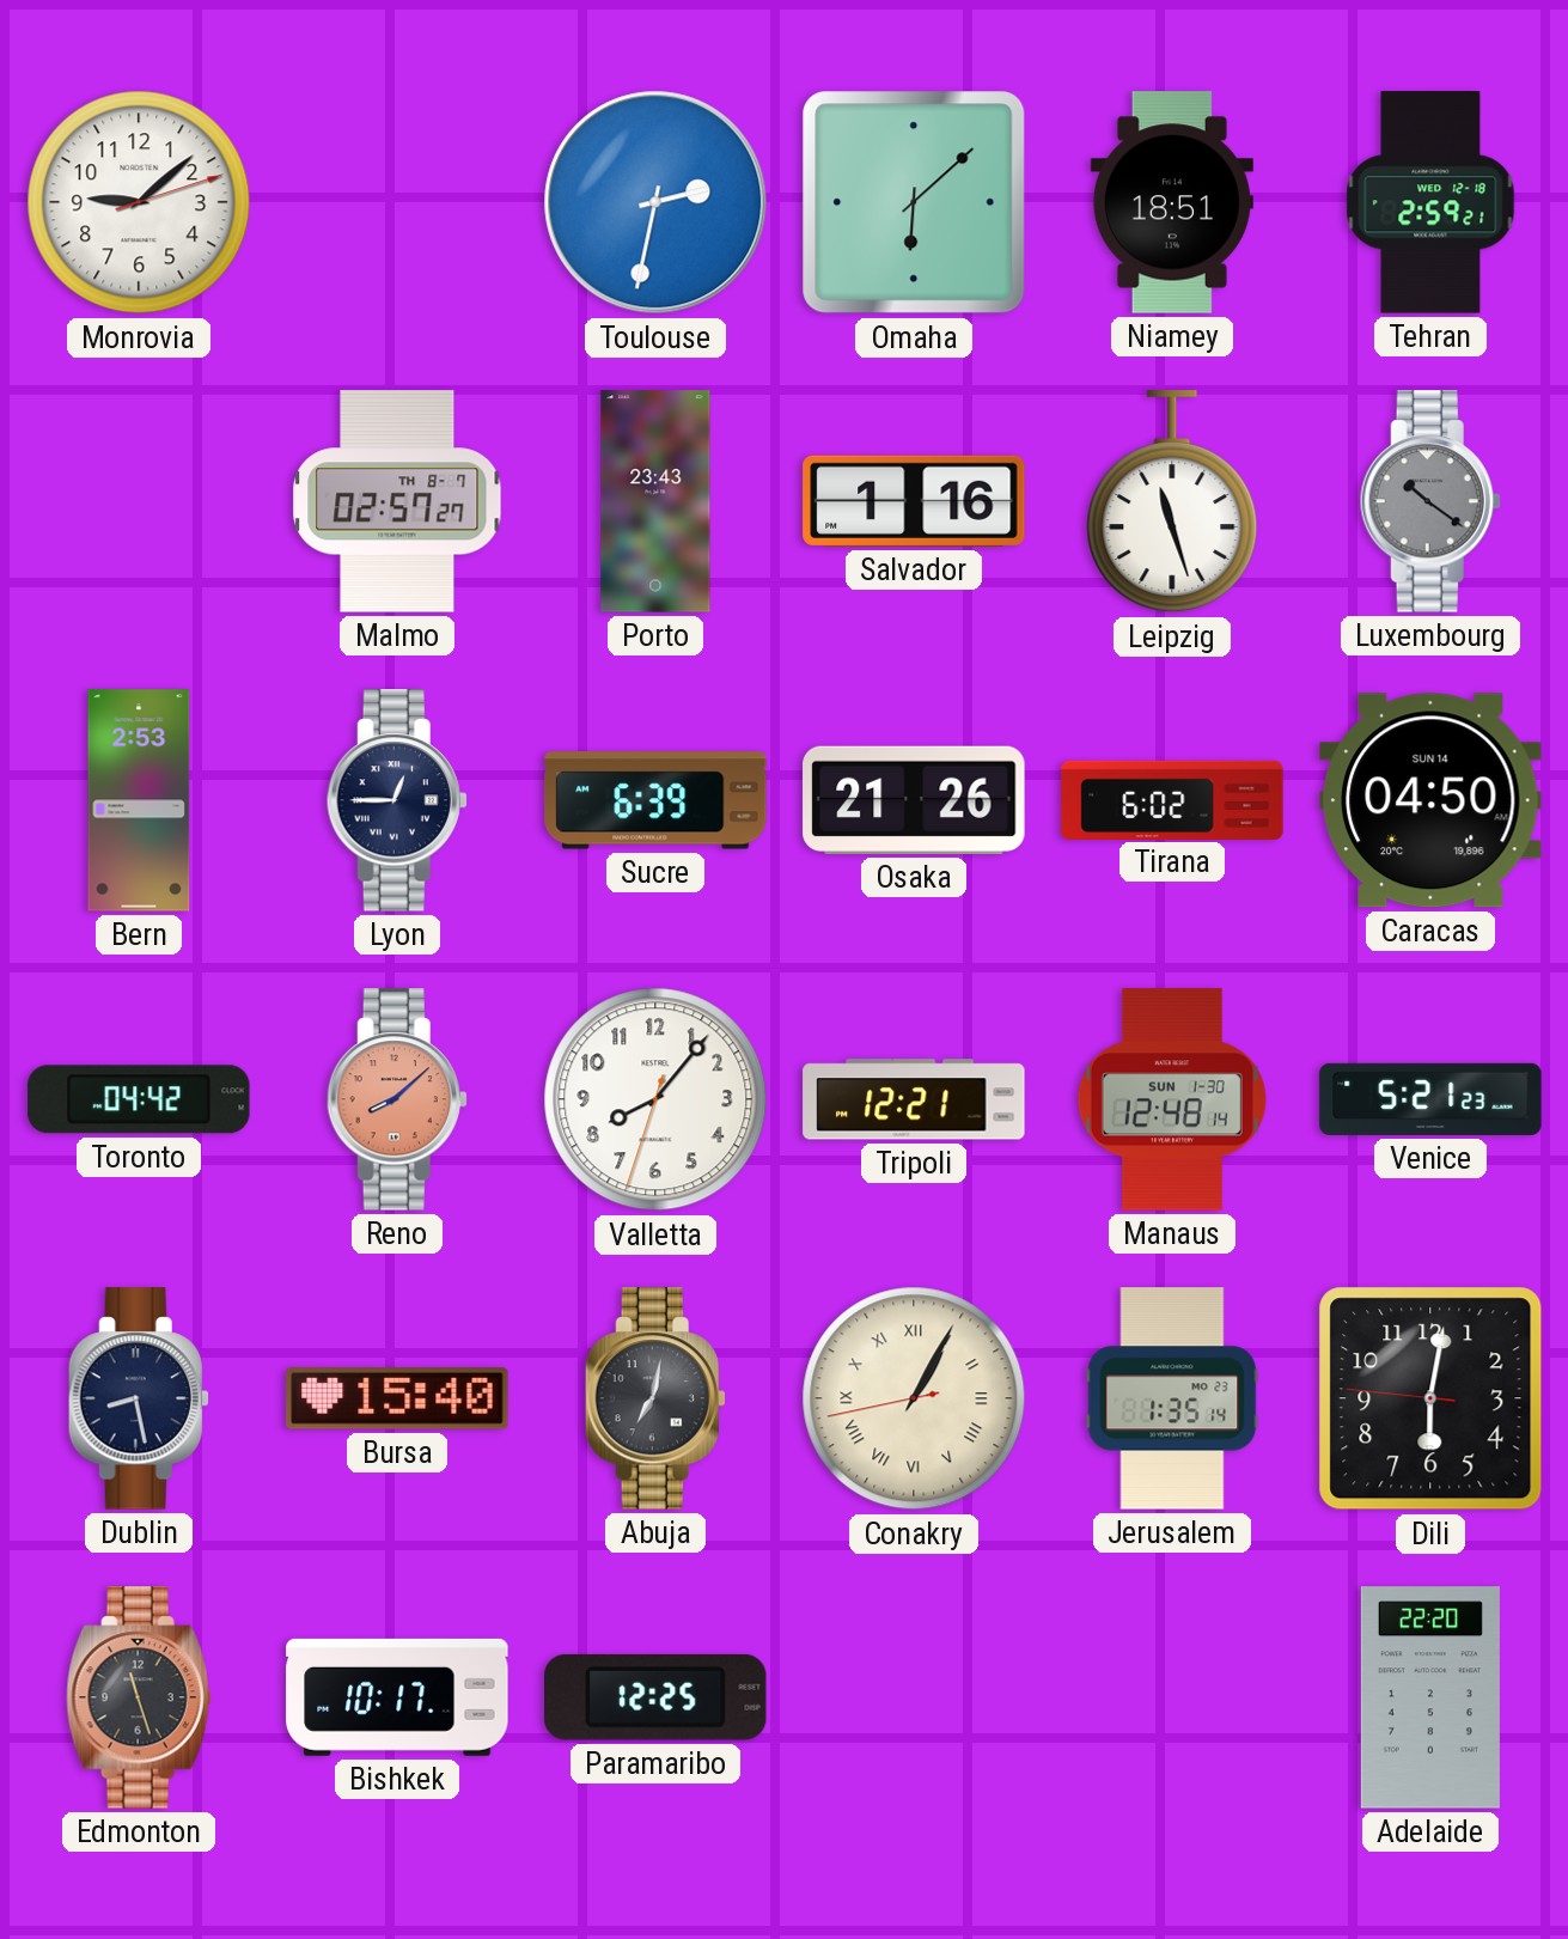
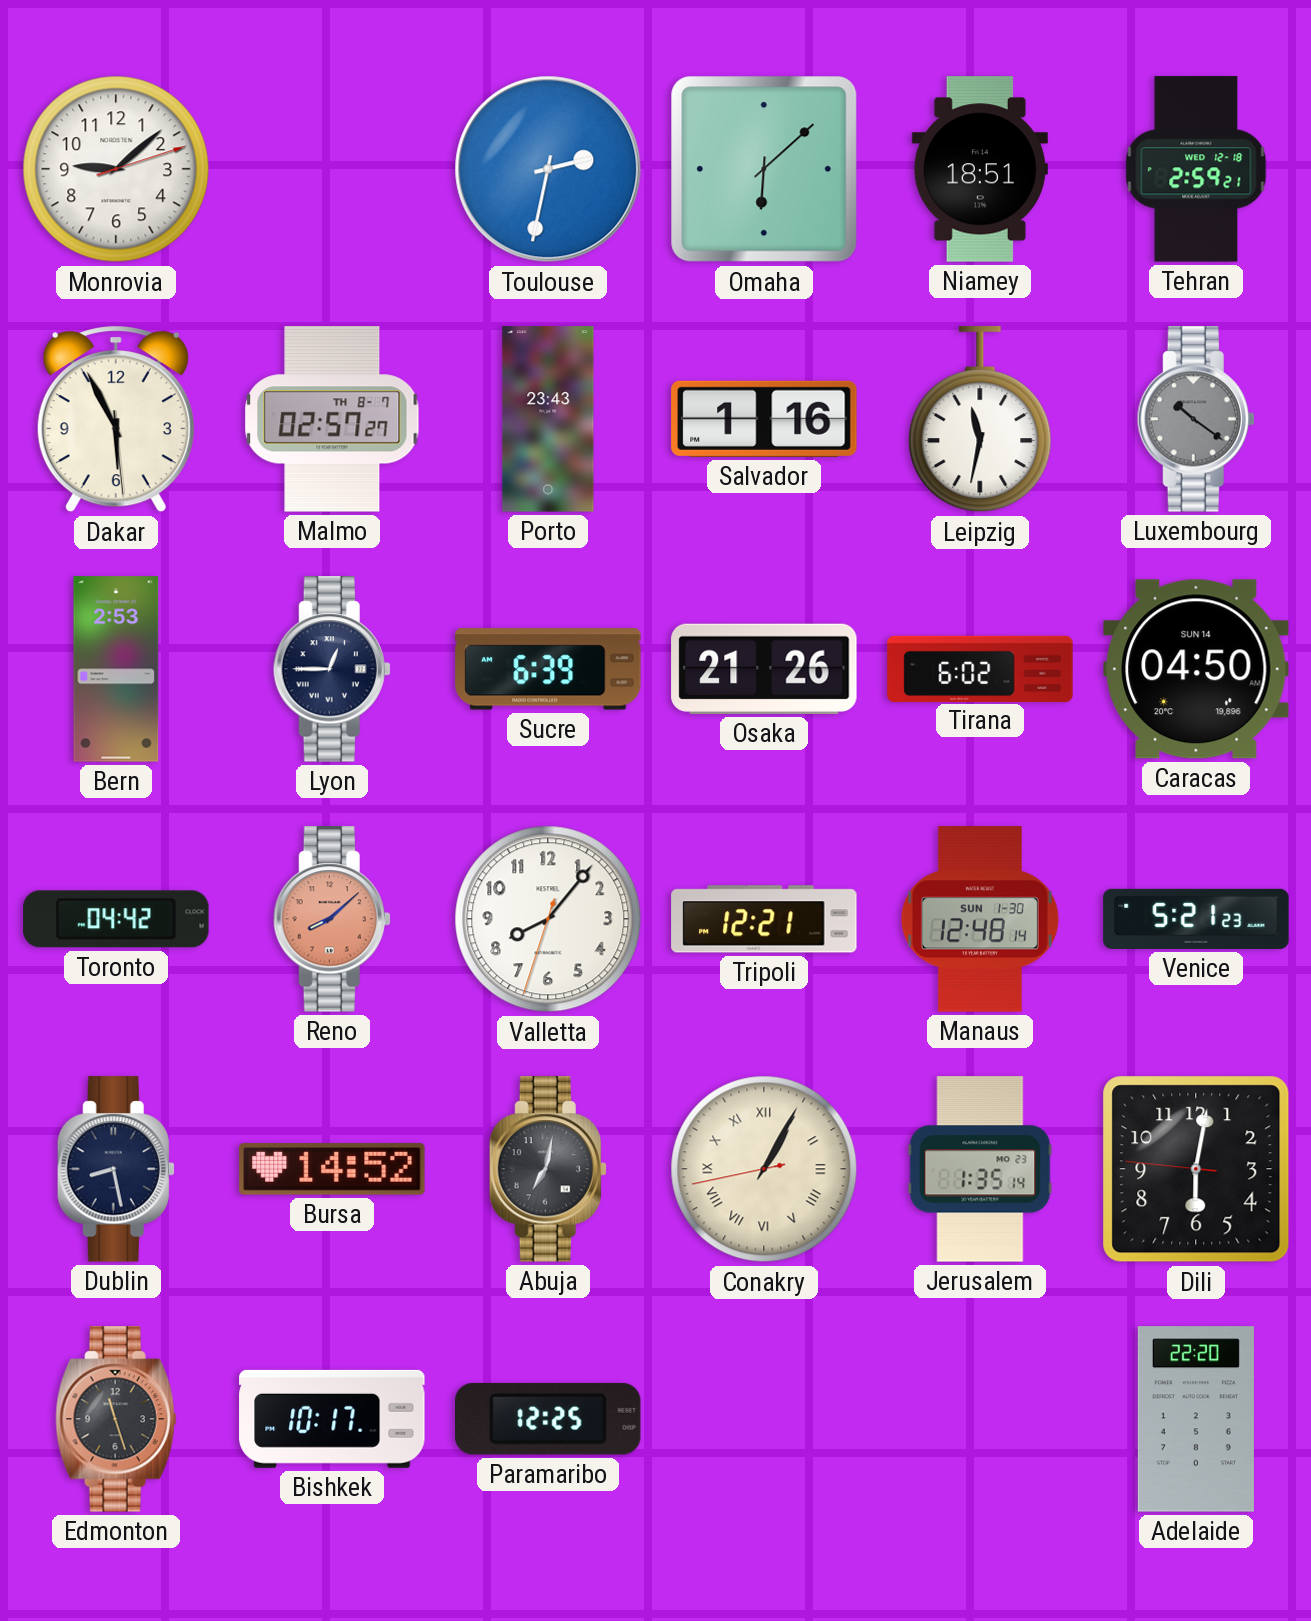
Dakar: none -> 5:55
Leipzig: 11:27 -> 11:32
Bursa: 15:40 -> 14:52
